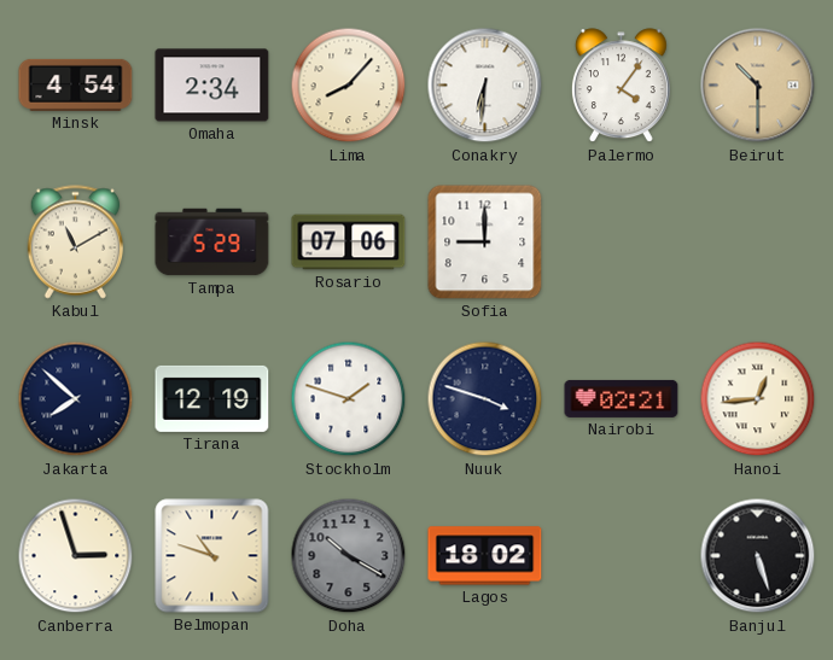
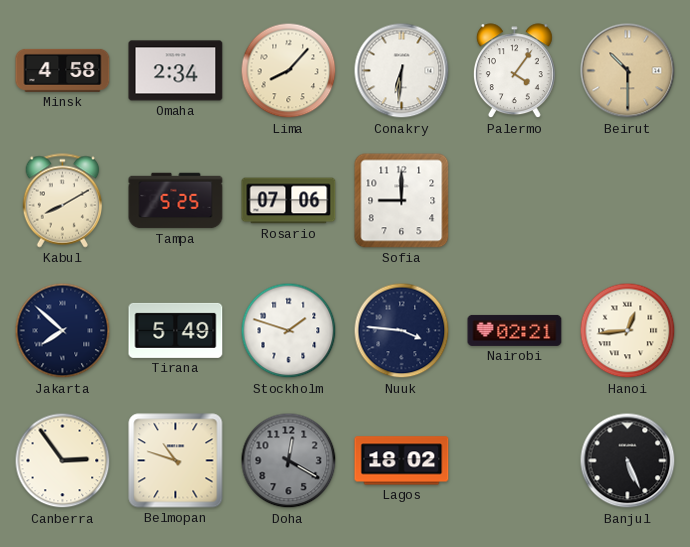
Minsk: 4:54 -> 4:58
Kabul: 11:10 -> 8:10
Tampa: 5:29 -> 5:25
Tirana: 12:19 -> 5:49
Nuuk: 3:48 -> 3:46
Canberra: 2:57 -> 2:54
Doha: 10:20 -> 12:20
Banjul: 5:27 -> 5:26
